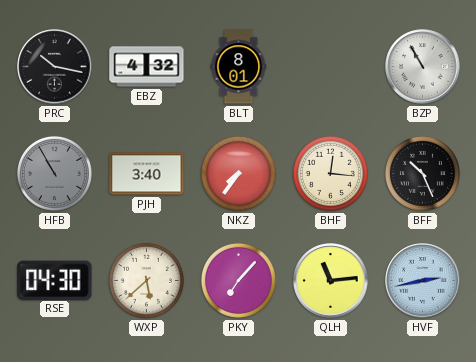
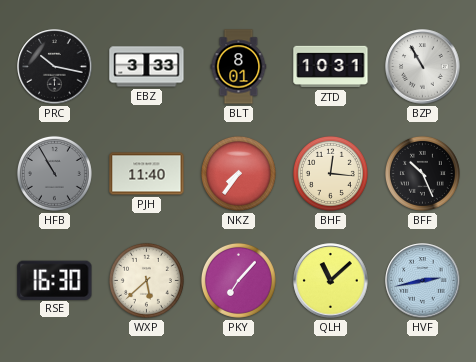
EBZ: 4:32 -> 3:33
ZTD: none -> 10:31
PJH: 3:40 -> 11:40
RSE: 04:30 -> 16:30
QLH: 11:14 -> 11:08
